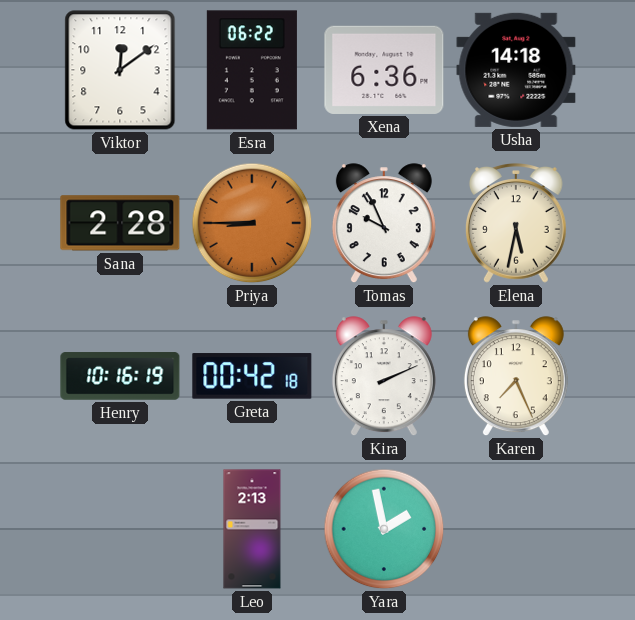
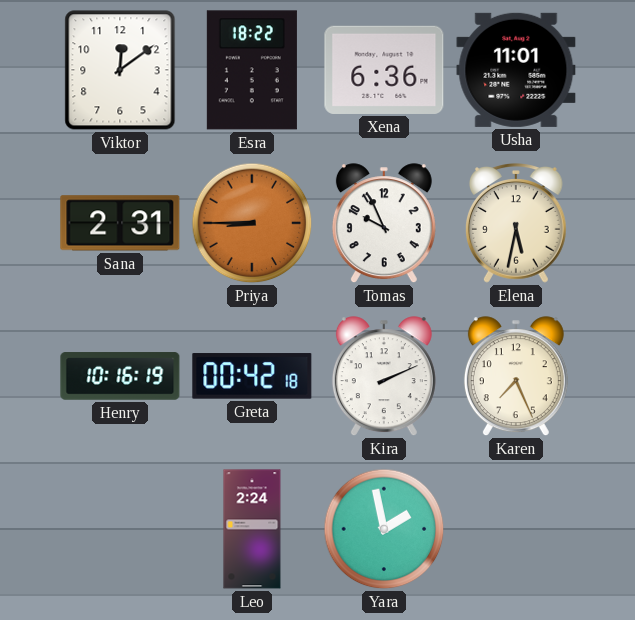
Esra: 06:22 -> 18:22
Usha: 14:18 -> 11:01
Sana: 2:28 -> 2:31
Leo: 2:13 -> 2:24
